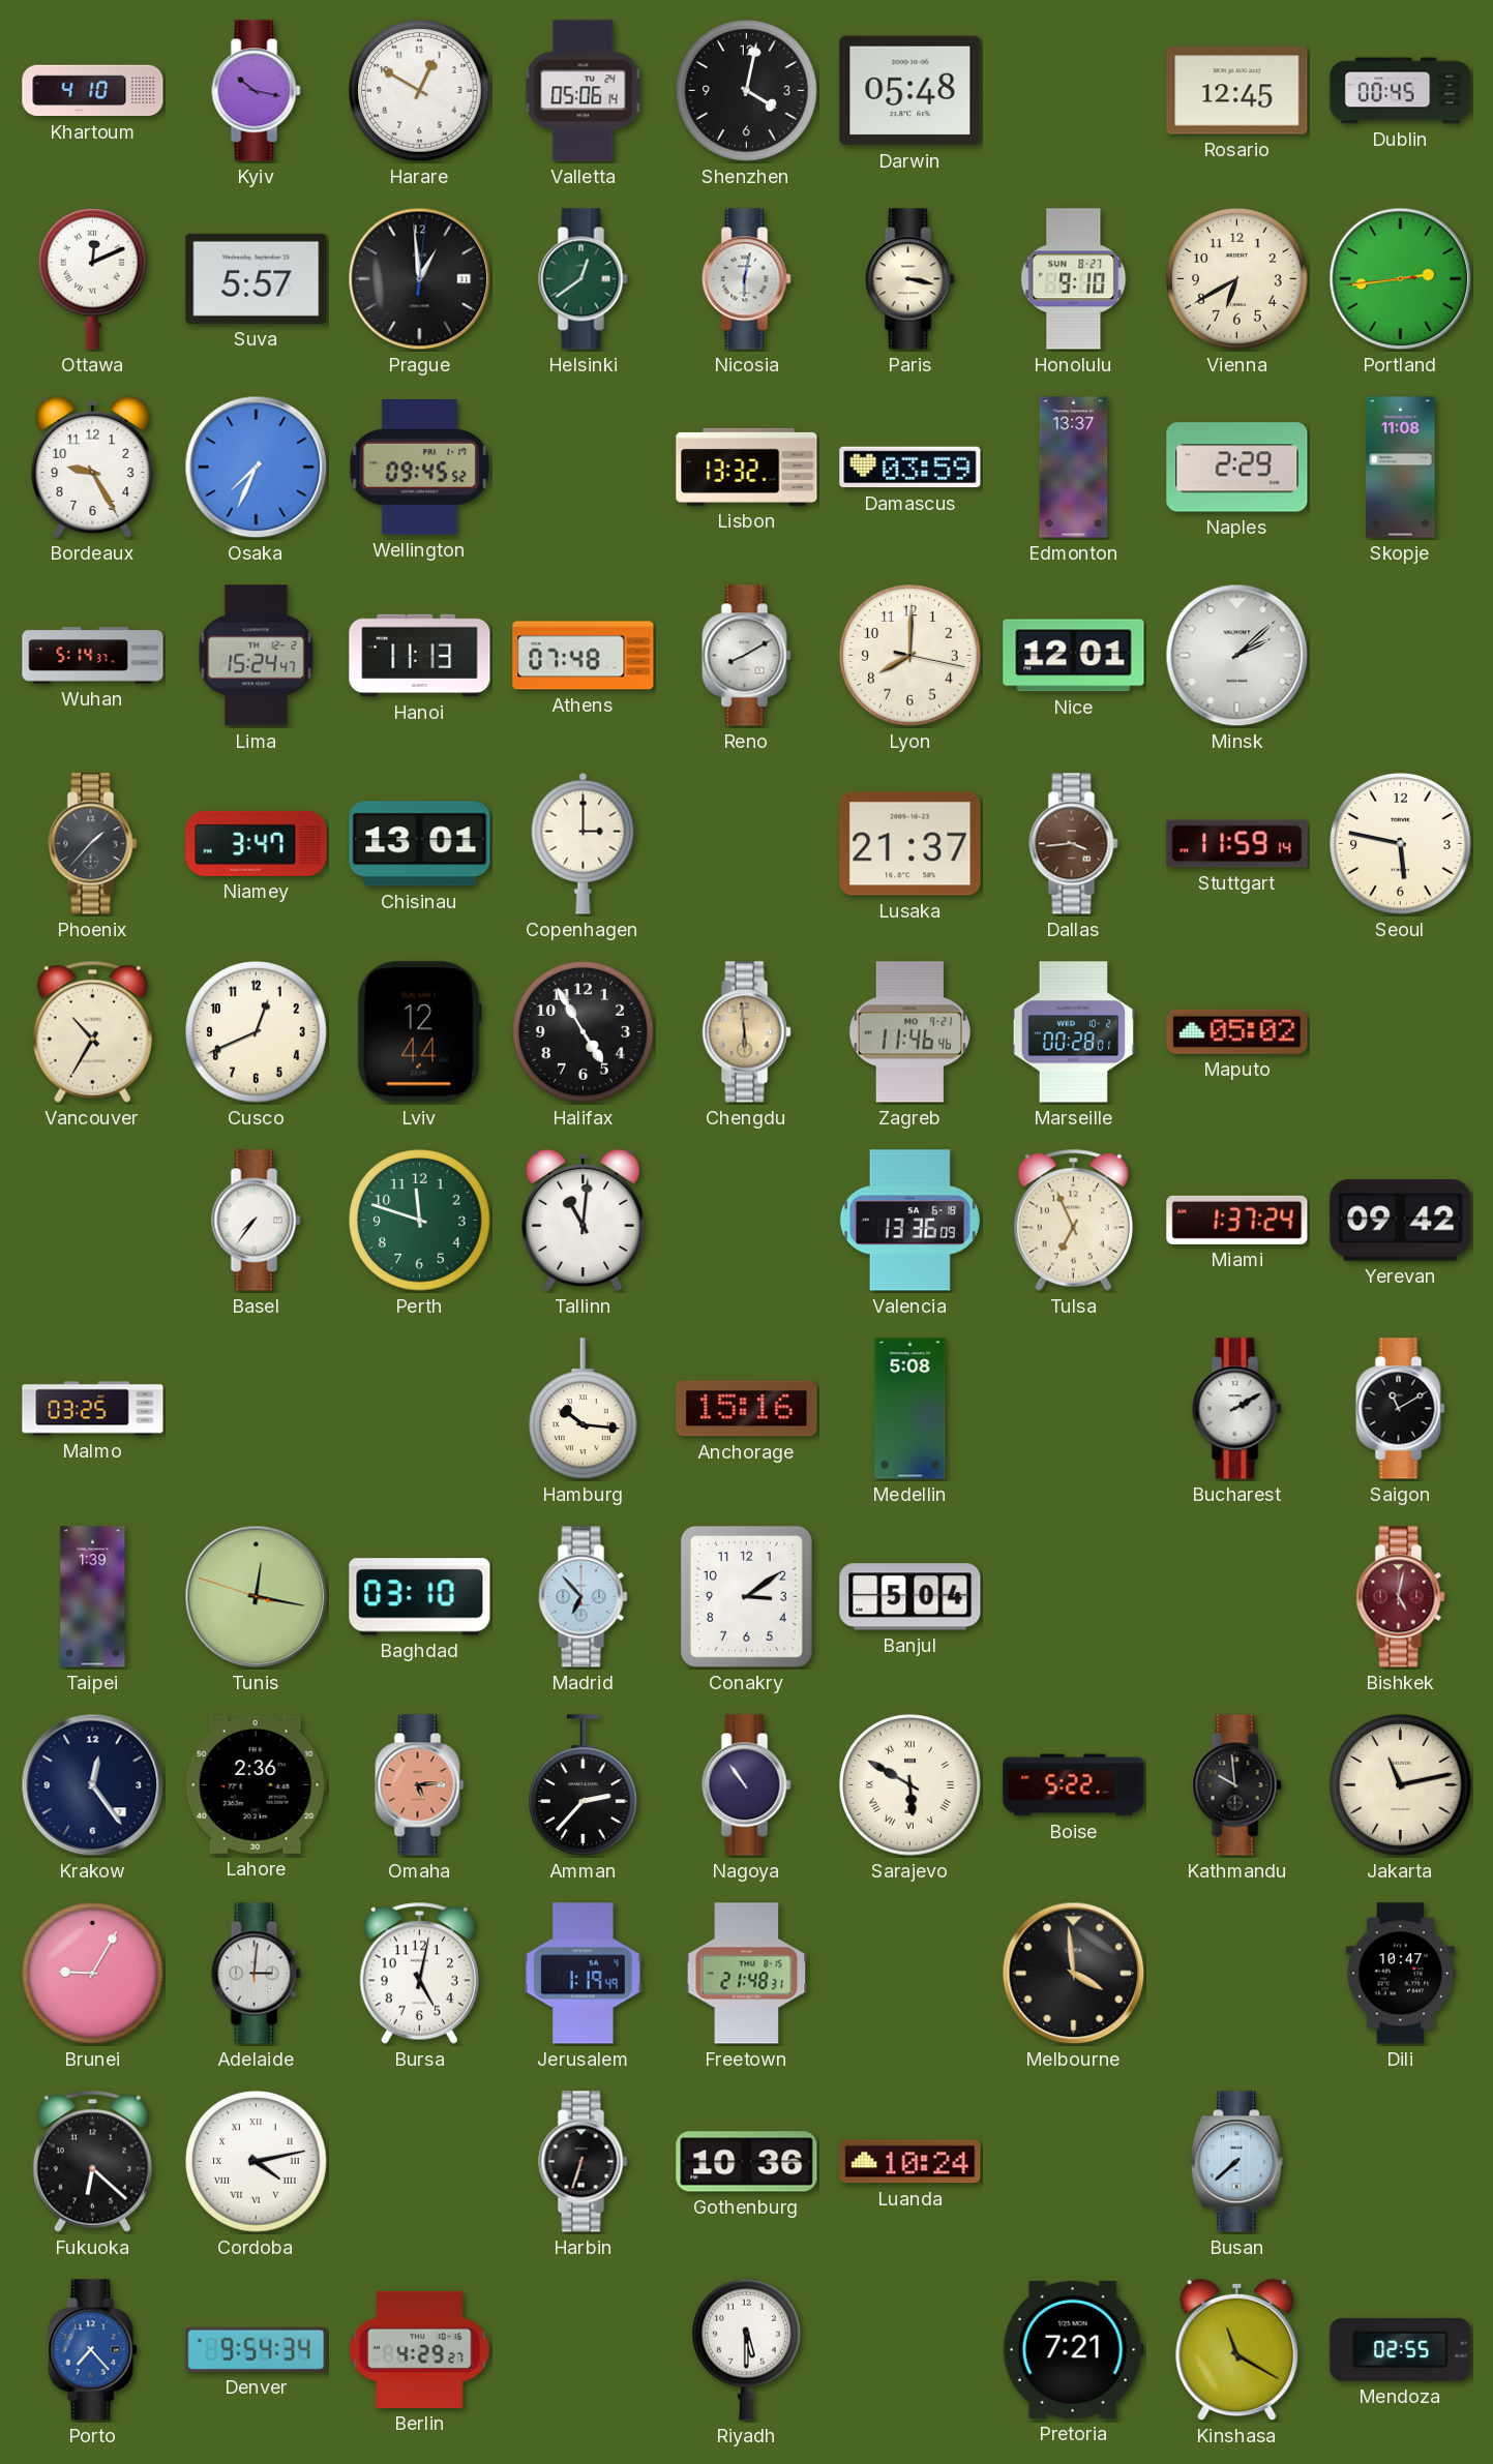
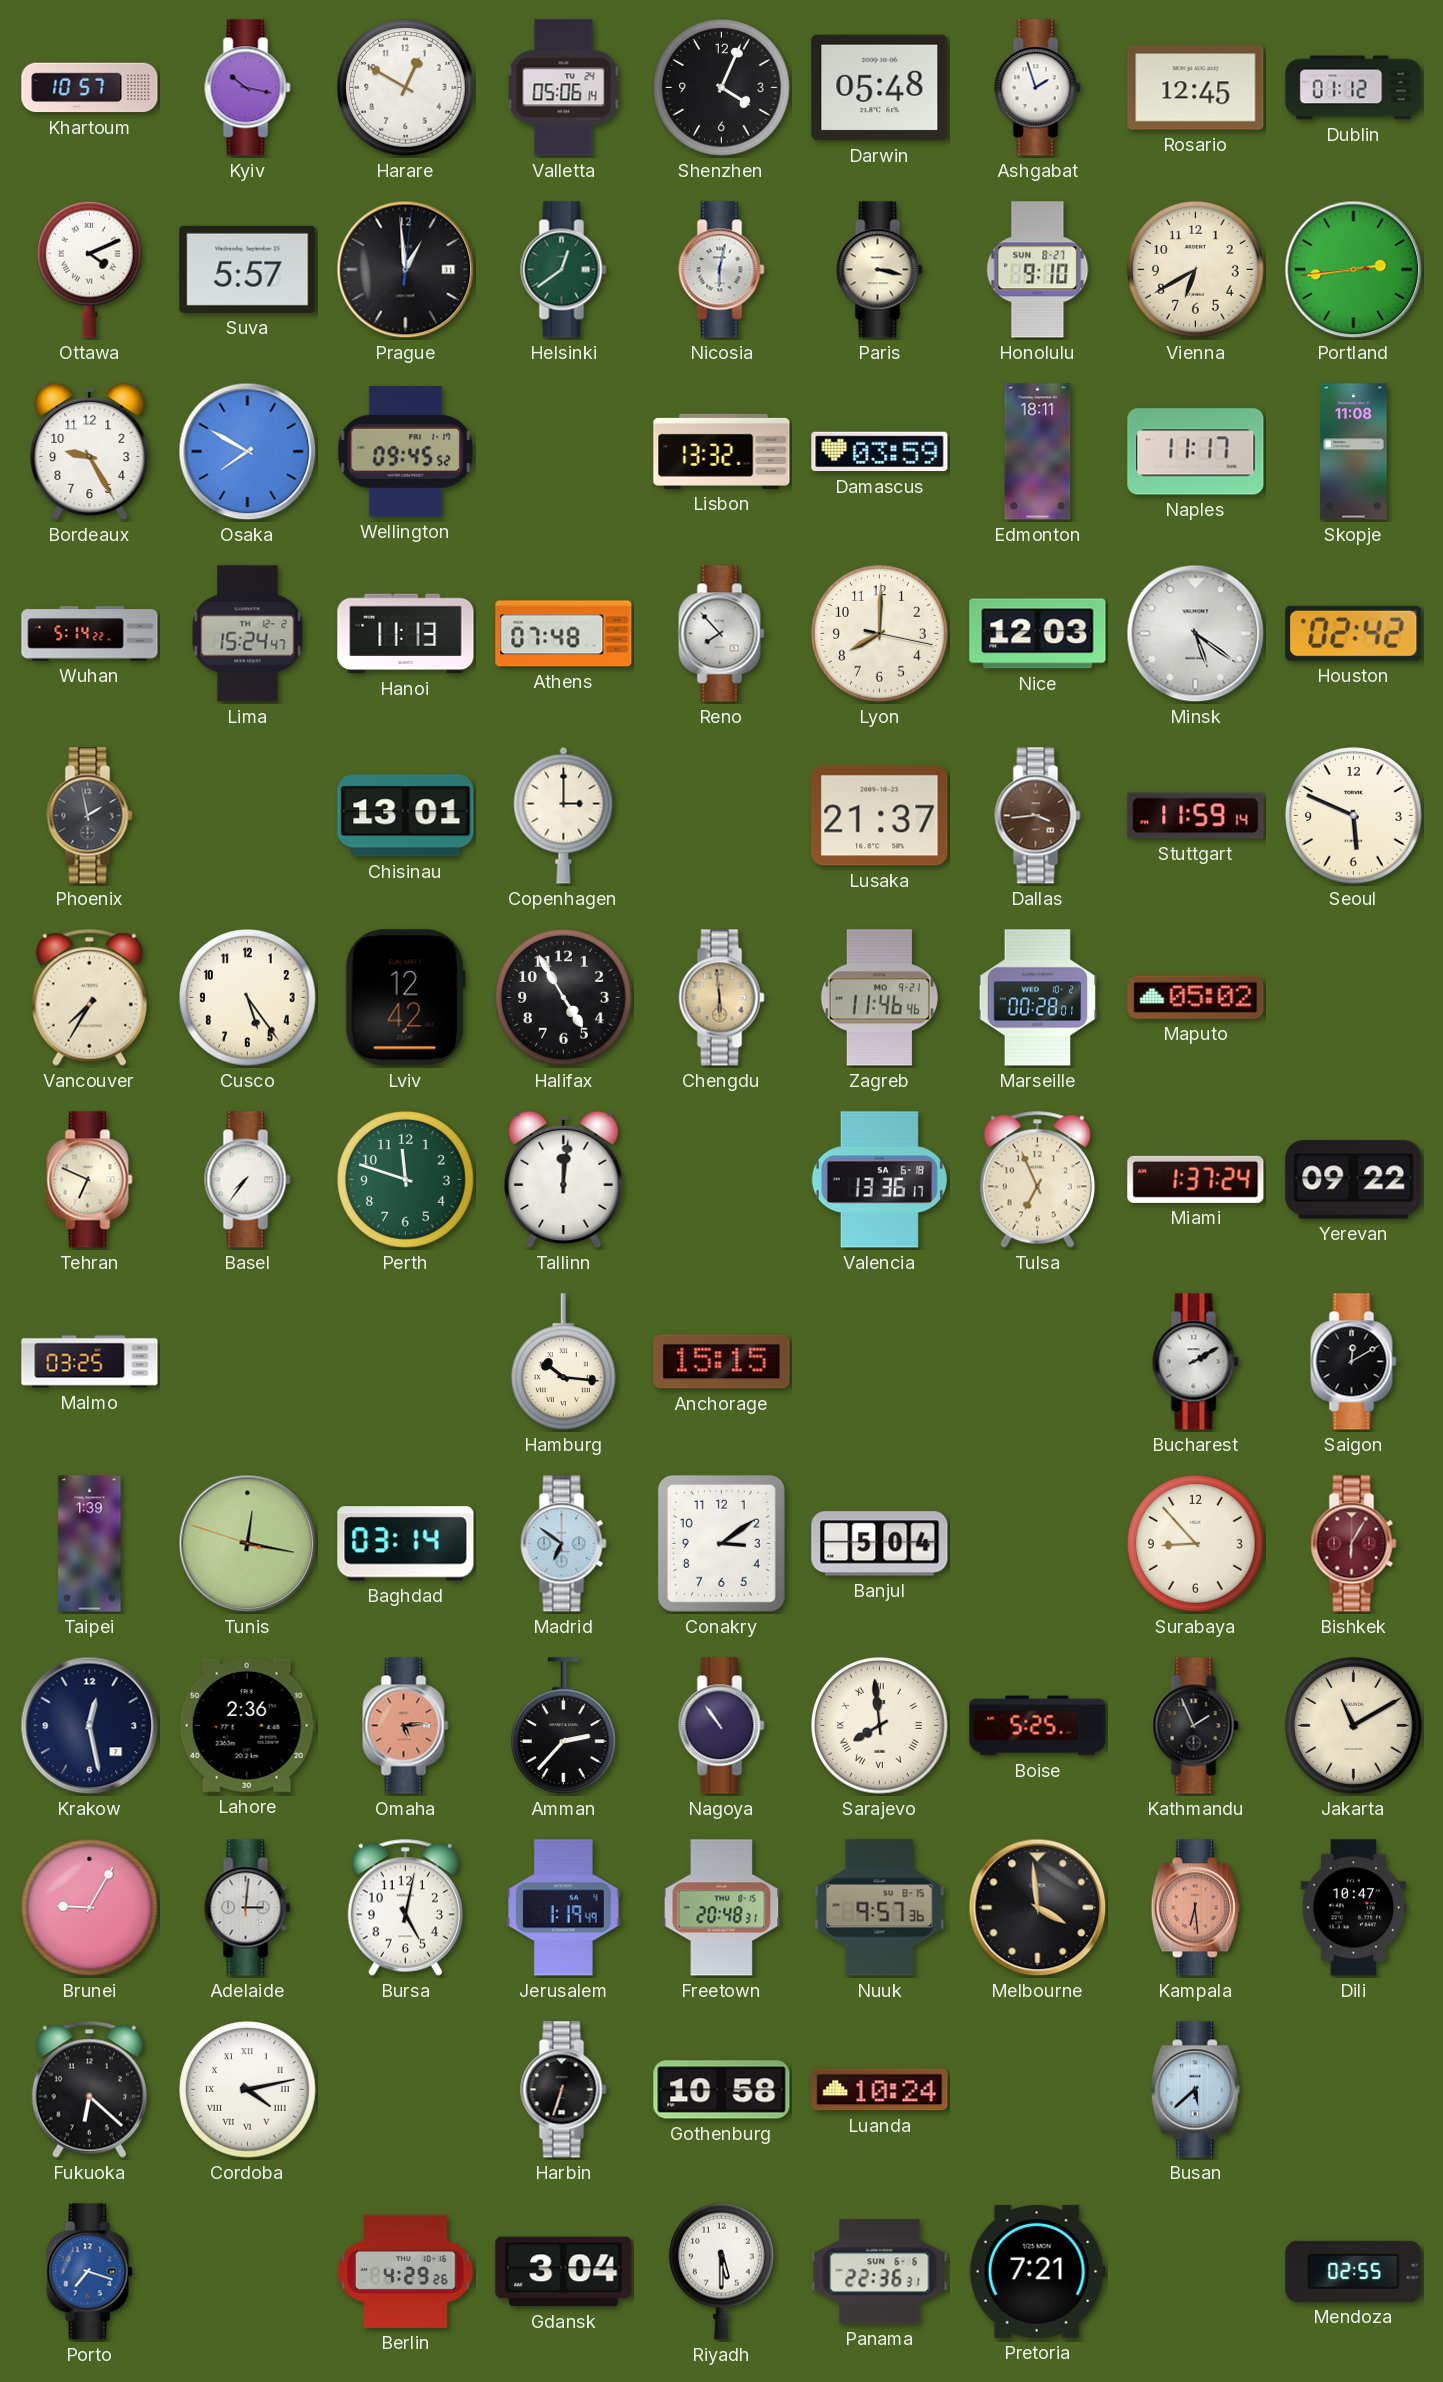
Khartoum: 4:10 -> 10:57
Shenzhen: 4:02 -> 4:04
Ashgabat: none -> 1:57
Dublin: 00:45 -> 01:12
Ottawa: 12:11 -> 4:11
Osaka: 7:34 -> 7:50
Edmonton: 13:37 -> 18:11
Naples: 2:29 -> 11:17
Wuhan: 5:14:37 -> 5:14:22
Reno: 8:10 -> 7:53
Nice: 12:01 -> 12:03
Minsk: 2:08 -> 5:21
Houston: none -> 02:42
Phoenix: 1:37 -> 1:58
Niamey: 3:47 -> none
Seoul: 5:47 -> 5:49
Vancouver: 10:35 -> 7:35
Cusco: 12:41 -> 5:24
Lviv: 12:44 -> 12:42
Tehran: none -> 6:49
Tallinn: 11:01 -> 12:01
Valencia: 13:36:09 -> 13:36:17
Yerevan: 09:42 -> 09:22
Anchorage: 15:16 -> 15:15
Medellin: 5:08 -> none
Saigon: 11:10 -> 12:10
Baghdad: 03:10 -> 03:14
Madrid: 6:53 -> 6:51
Surabaya: none -> 8:53
Bishkek: 5:02 -> 6:05
Krakow: 12:24 -> 12:28
Sarajevo: 5:50 -> 7:59
Boise: 5:22 -> 5:25
Kathmandu: 9:59 -> 1:56
Jakarta: 11:13 -> 11:10
Freetown: 21:48 -> 20:48
Nuuk: none -> 9:57
Kampala: none -> 6:29
Gothenburg: 10:36 -> 10:58
Busan: 7:38 -> 5:38
Porto: 7:23 -> 7:18
Denver: 9:54 -> none
Berlin: 4:29:27 -> 4:29:26
Gdansk: none -> 3:04
Panama: none -> 22:36
Kinshasa: 11:20 -> none
